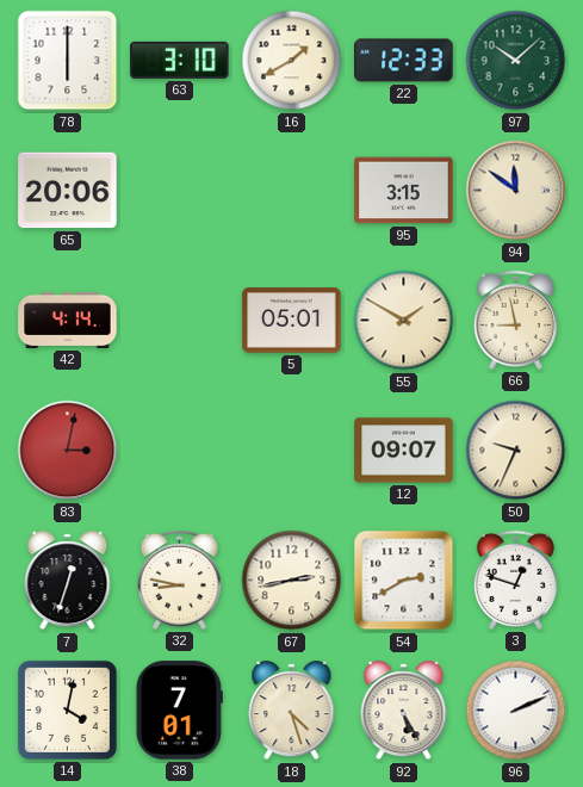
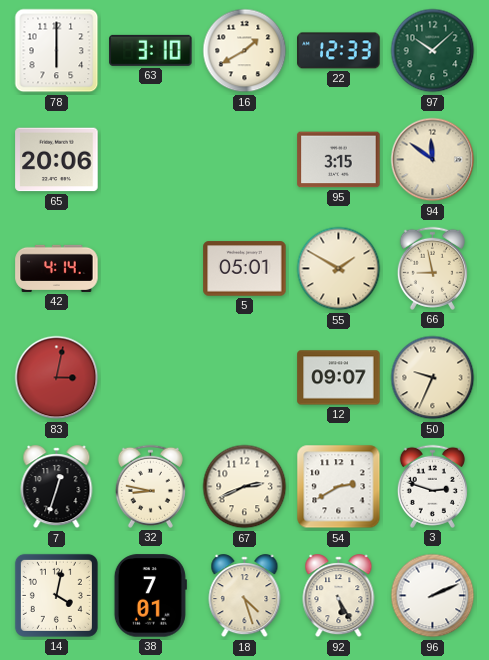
67: 2:43 -> 2:41
3: 12:48 -> 2:48
